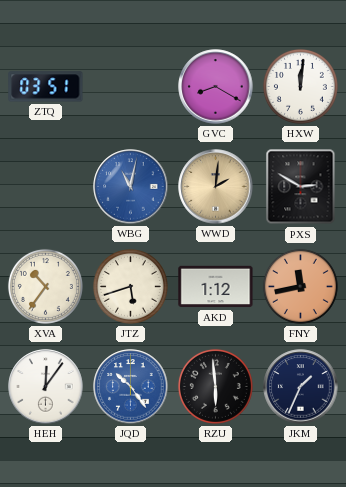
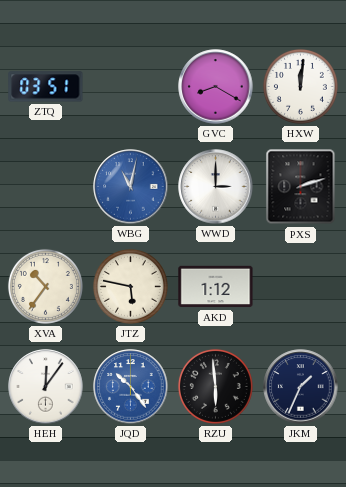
WWD: 2:01 -> 3:00
WWD dial: champagne -> white
PXS: 2:50 -> 2:12
JTZ: 5:42 -> 5:47
FNY: 11:43 -> none
